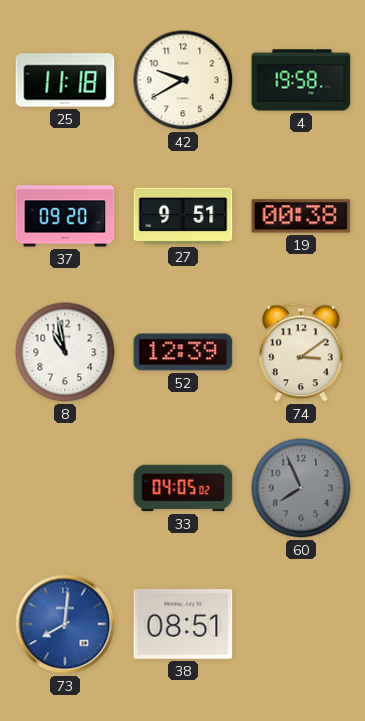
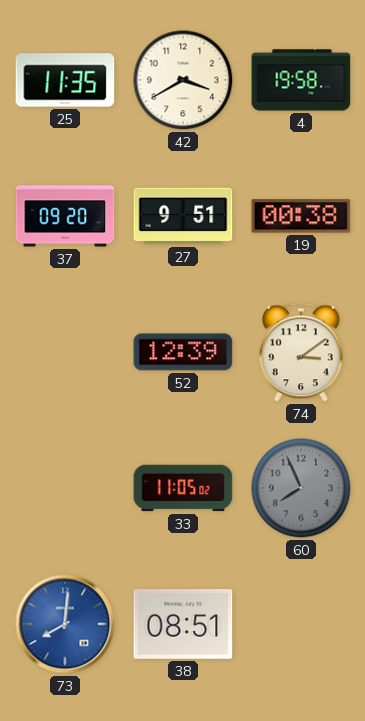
25: 11:18 -> 11:35
42: 9:40 -> 3:40
8: 10:58 -> none
33: 04:05 -> 11:05
